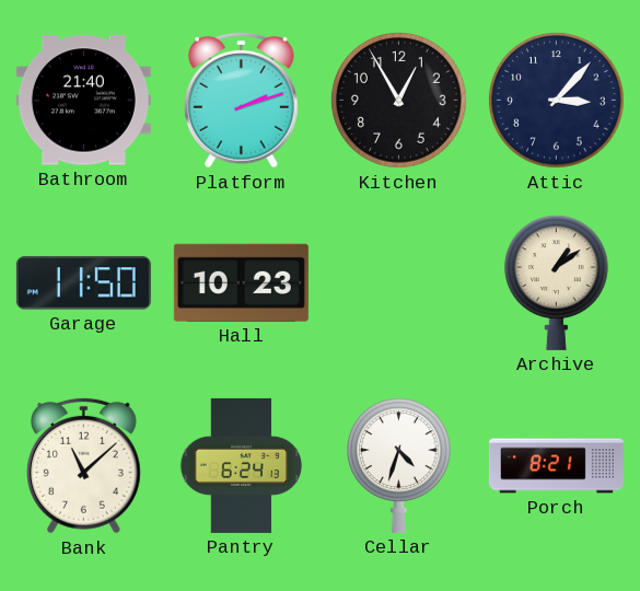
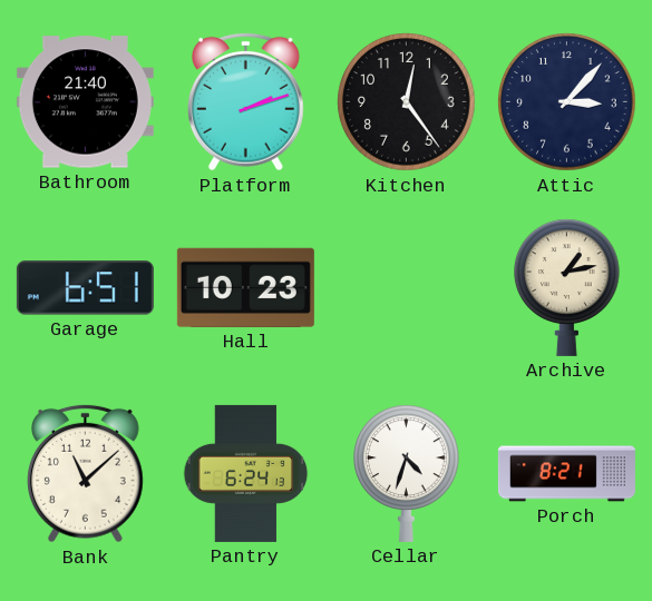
Kitchen: 12:55 -> 12:24
Garage: 11:50 -> 6:51
Archive: 1:09 -> 1:13
